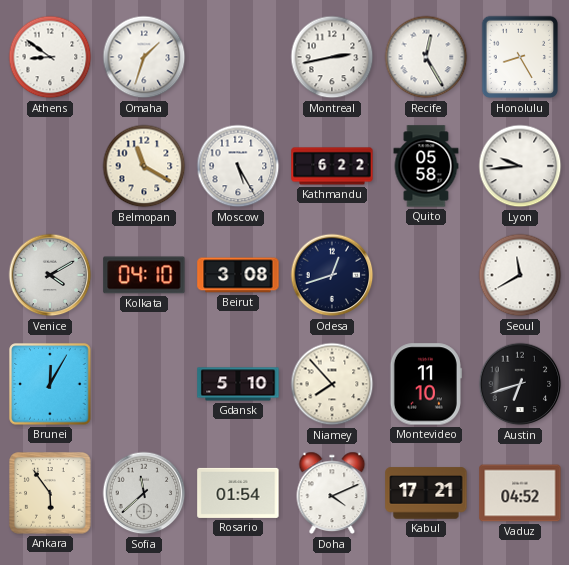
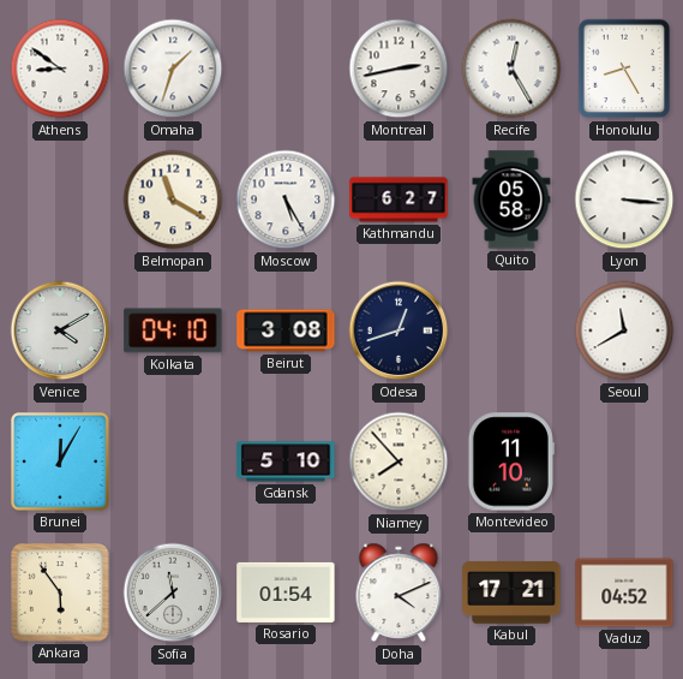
Kathmandu: 6:22 -> 6:27
Lyon: 9:44 -> 3:16
Austin: 6:42 -> none
